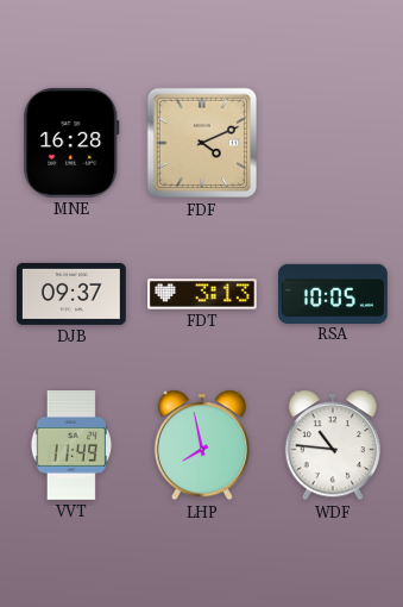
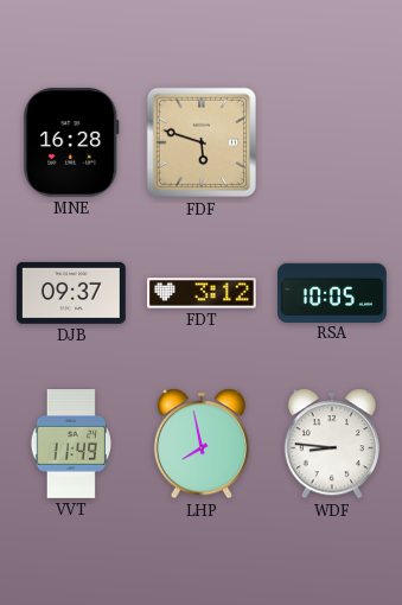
FDF: 4:11 -> 5:48
FDT: 3:13 -> 3:12
WDF: 10:46 -> 8:46
